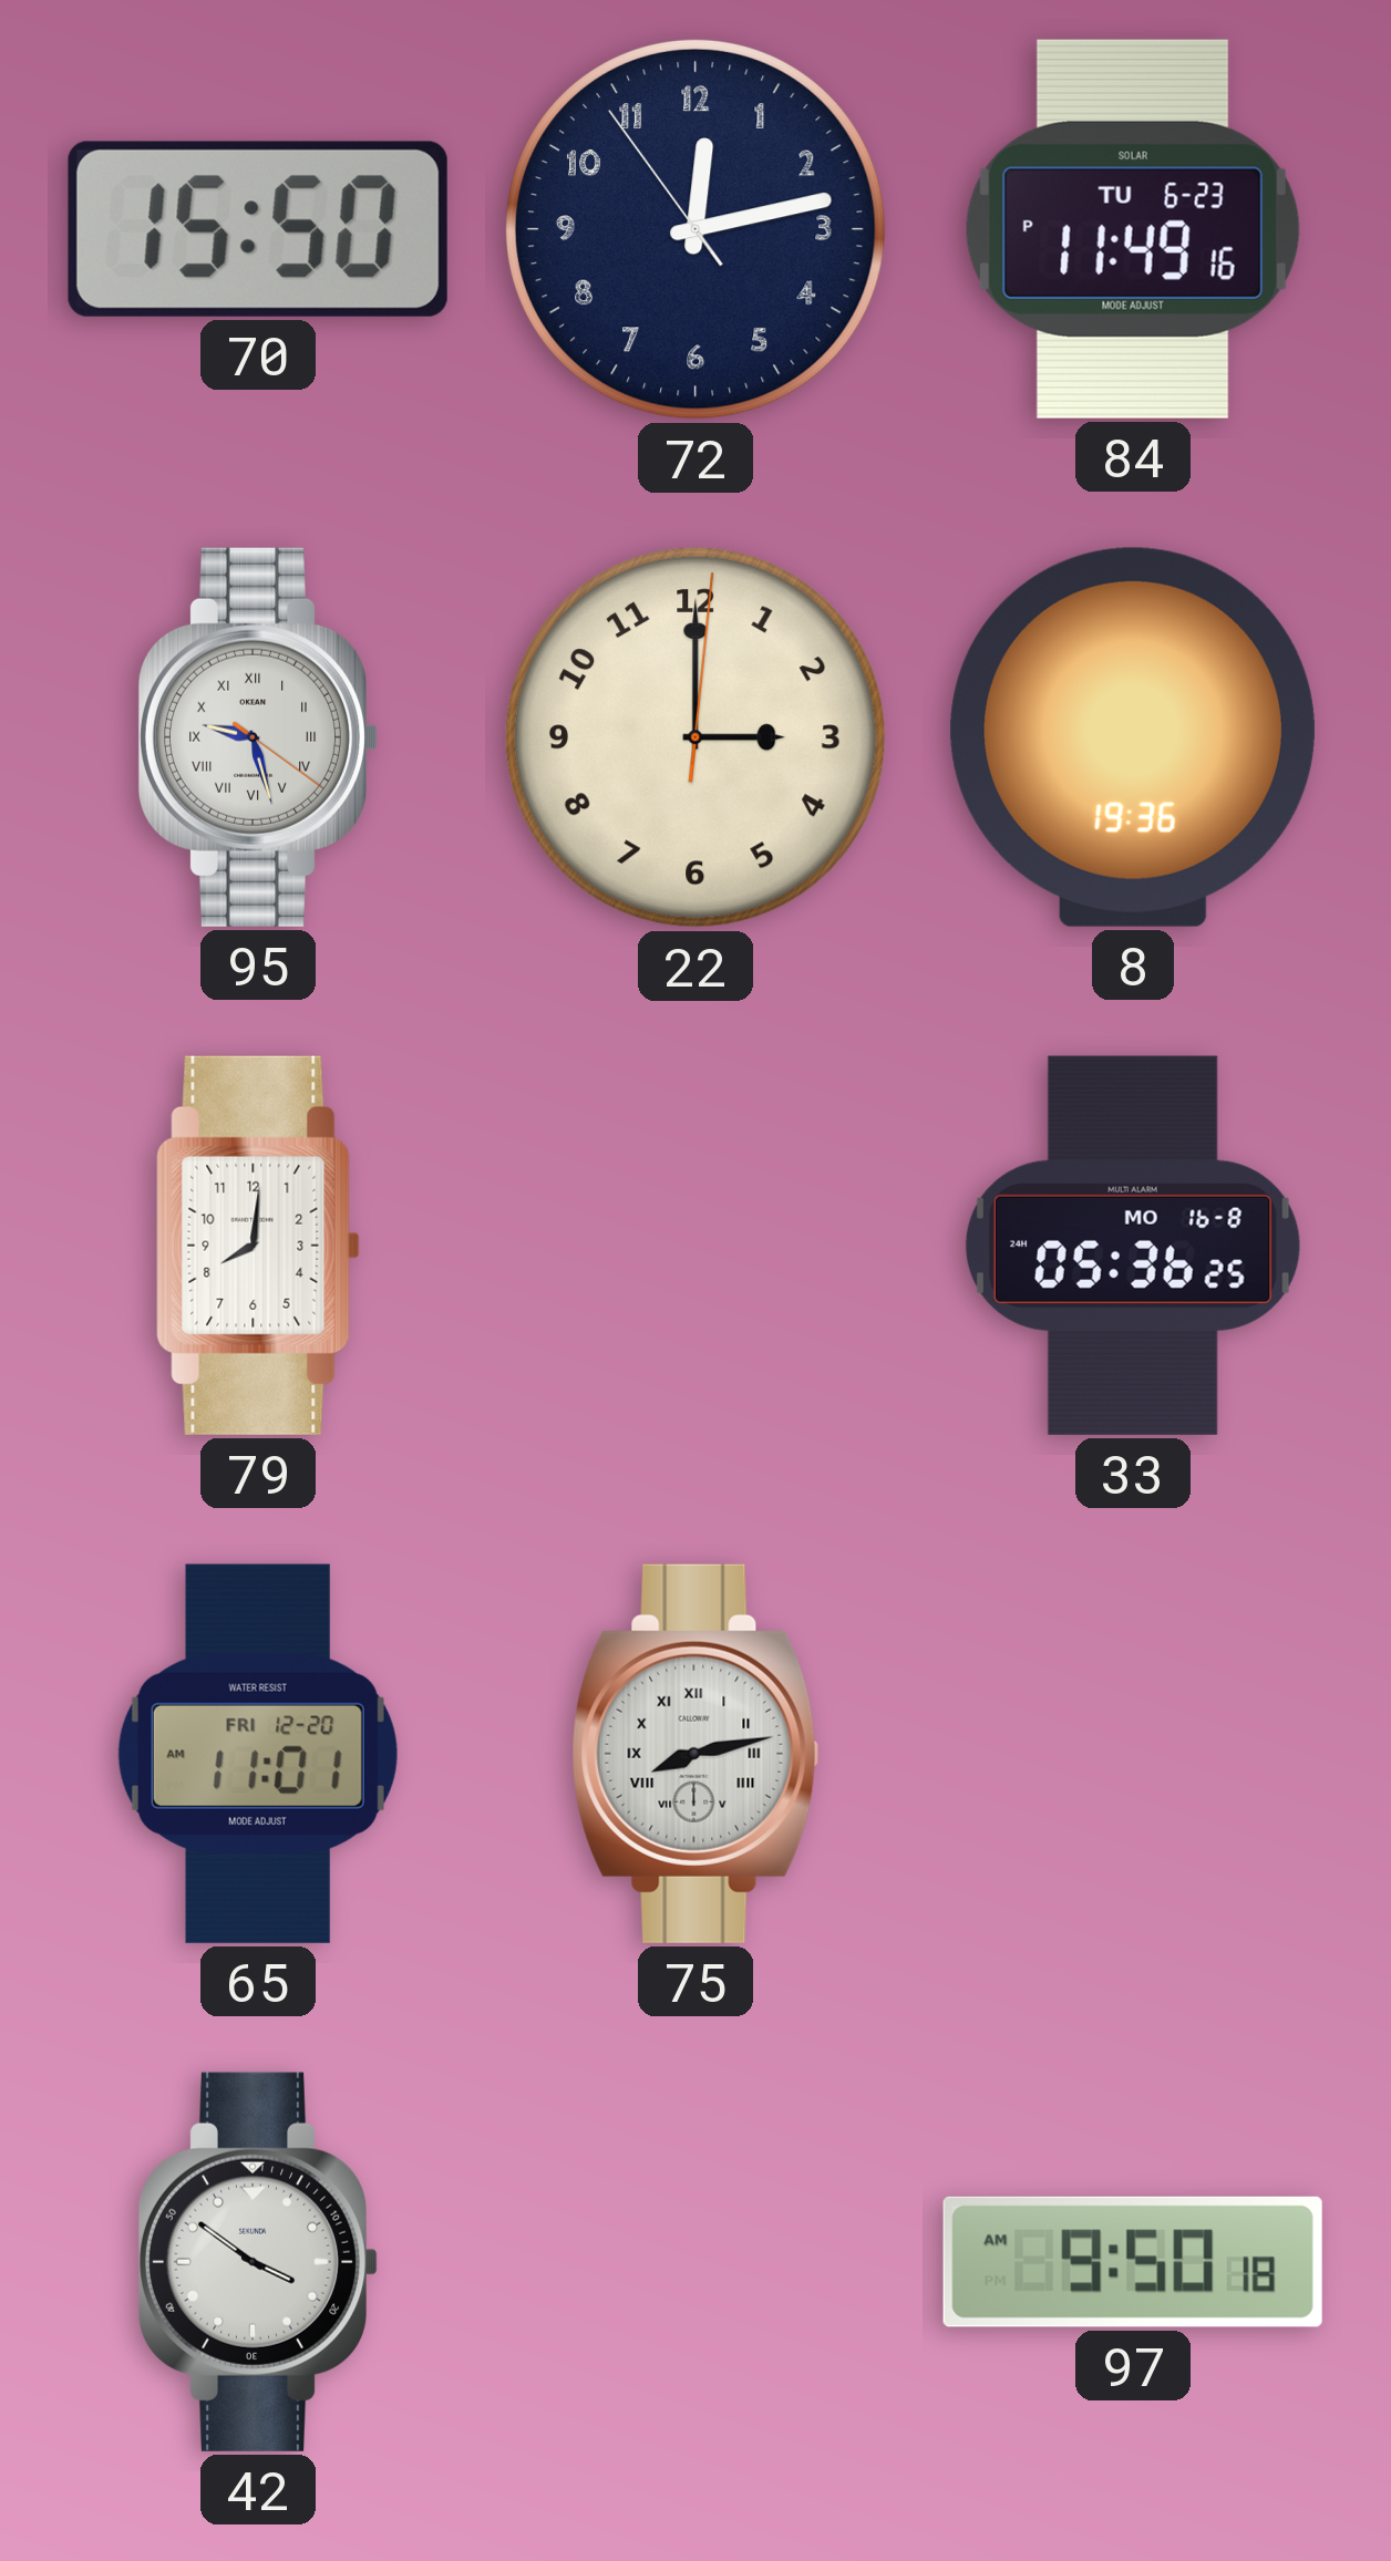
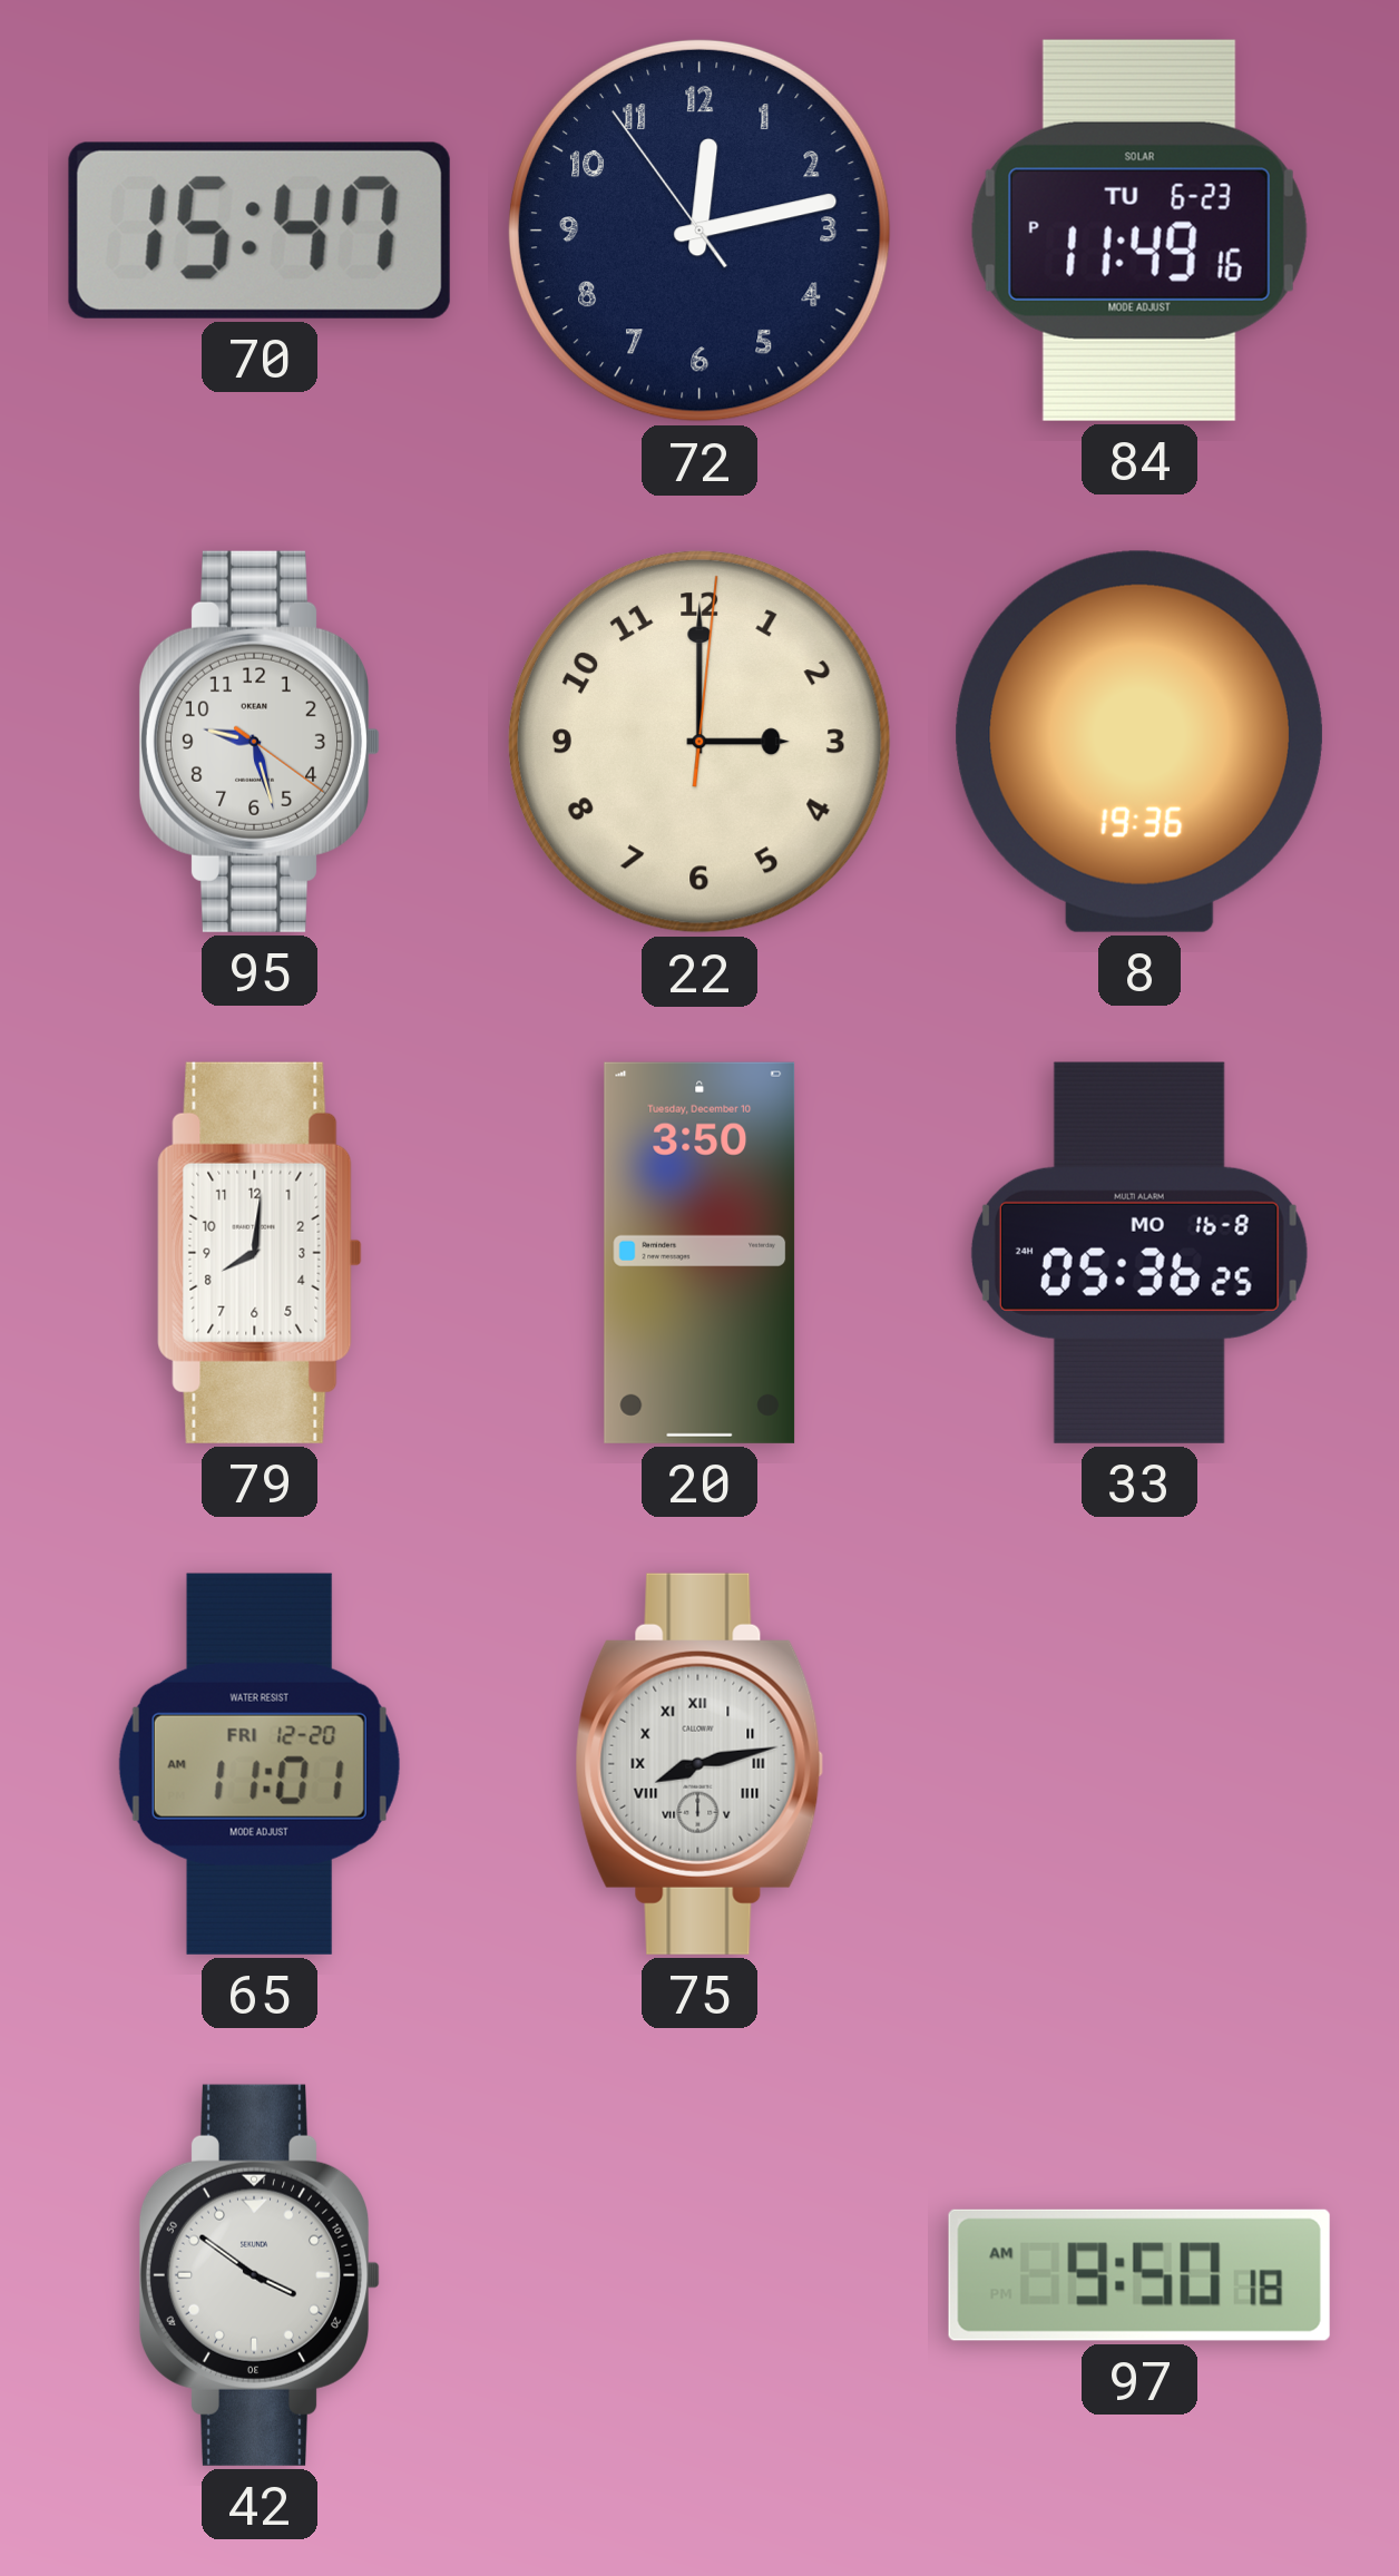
70: 15:50 -> 15:47
95 numerals: Roman -> Arabic
20: none -> 3:50
